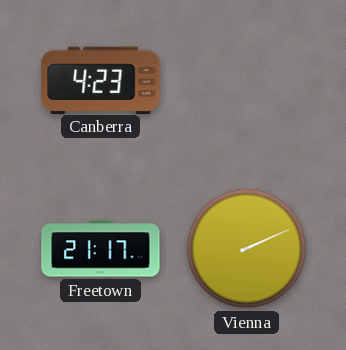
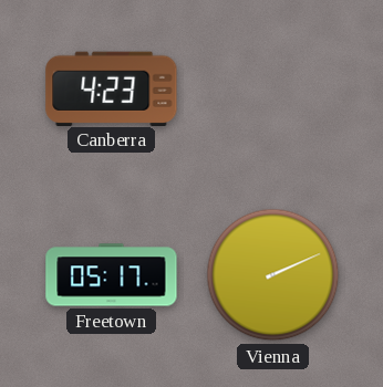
Freetown: 21:17 -> 05:17
